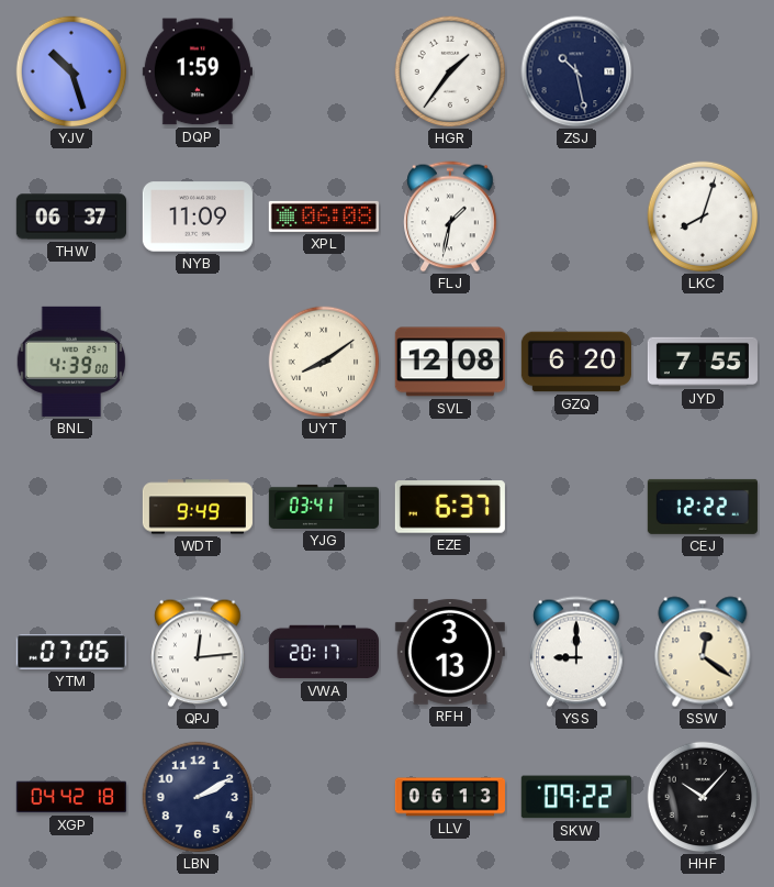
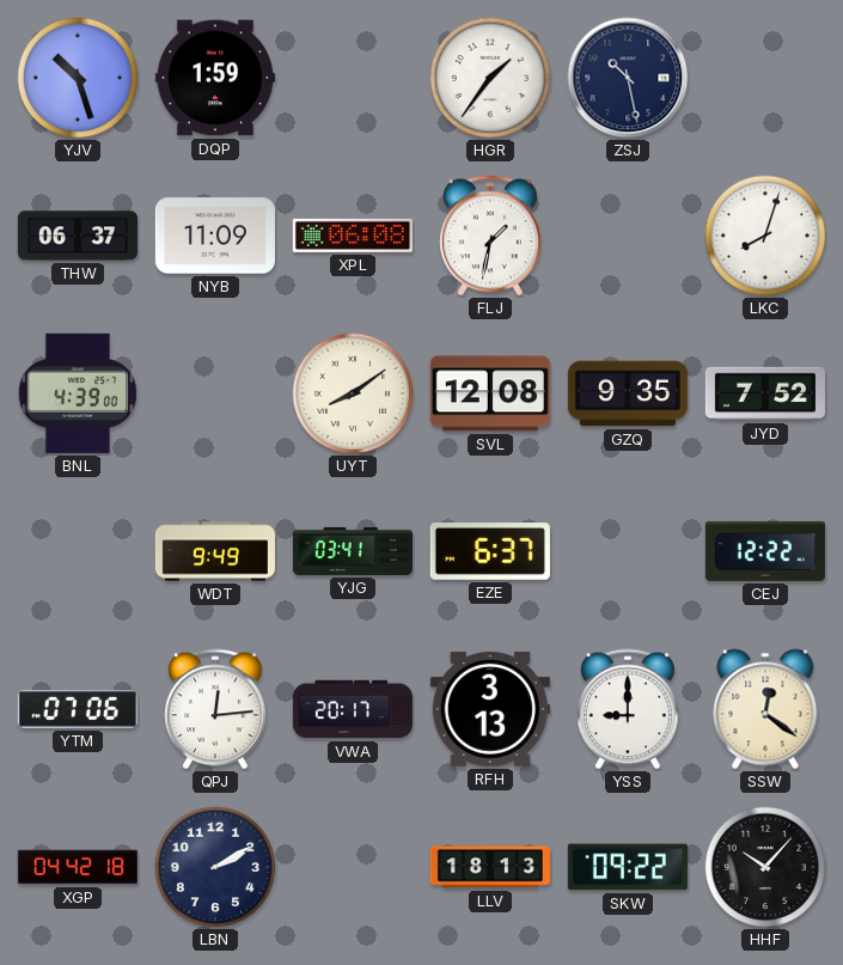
GZQ: 6:20 -> 9:35
JYD: 7:55 -> 7:52
LLV: 06:13 -> 18:13
